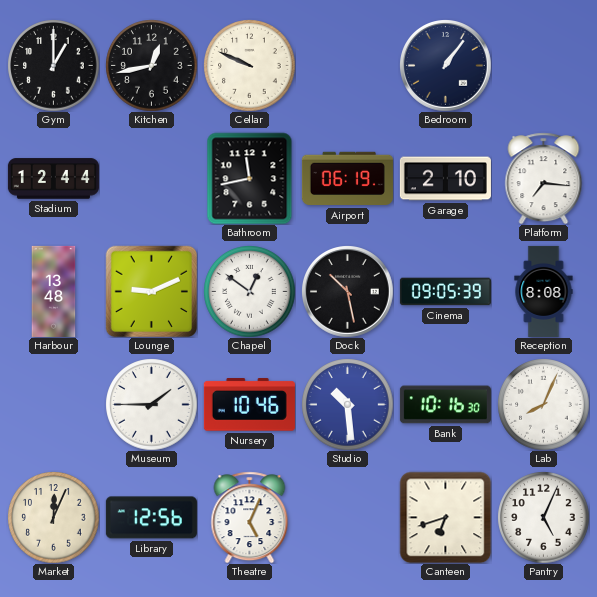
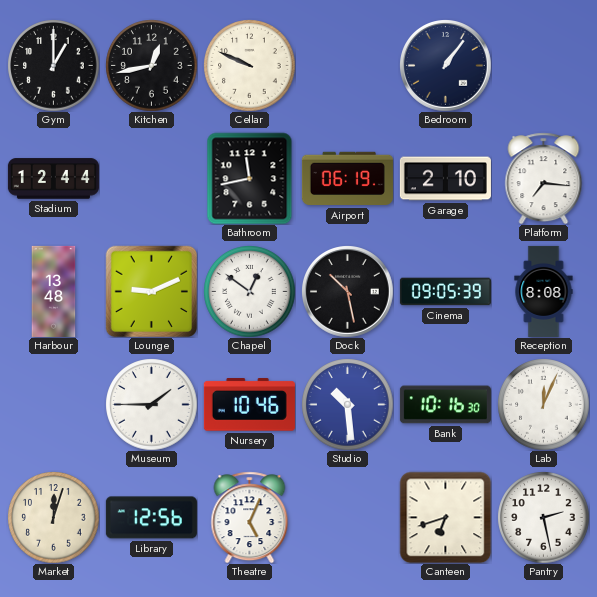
Lab: 8:04 -> 12:04
Market: 12:04 -> 12:03
Pantry: 5:04 -> 2:28
